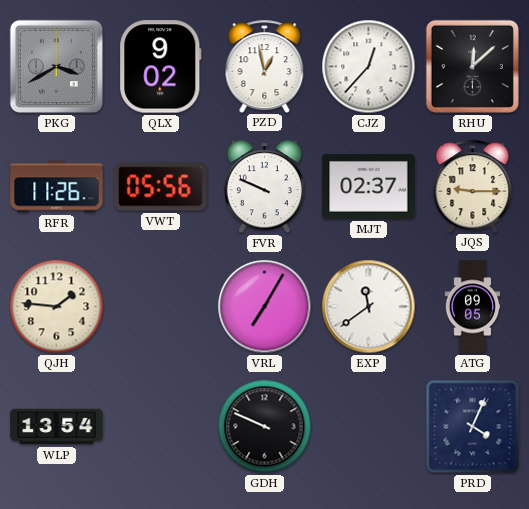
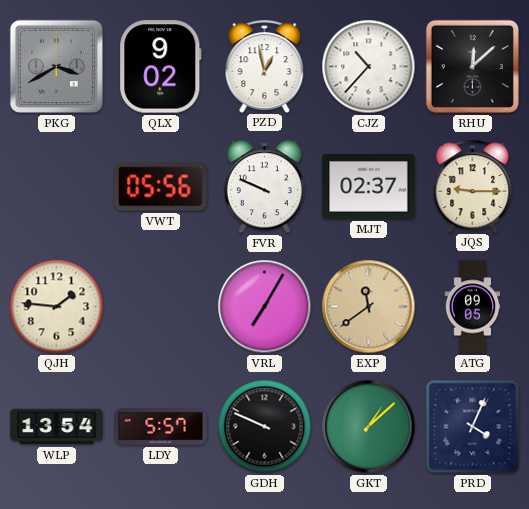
CJZ: 12:37 -> 10:37
RFR: 11:26 -> none
EXP dial: white -> champagne
LDY: none -> 5:57
GKT: none -> 1:08
